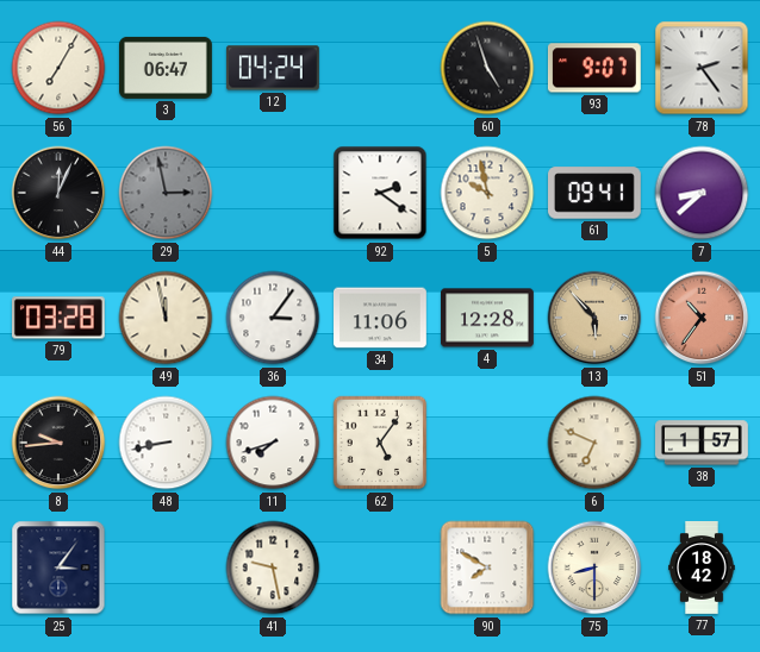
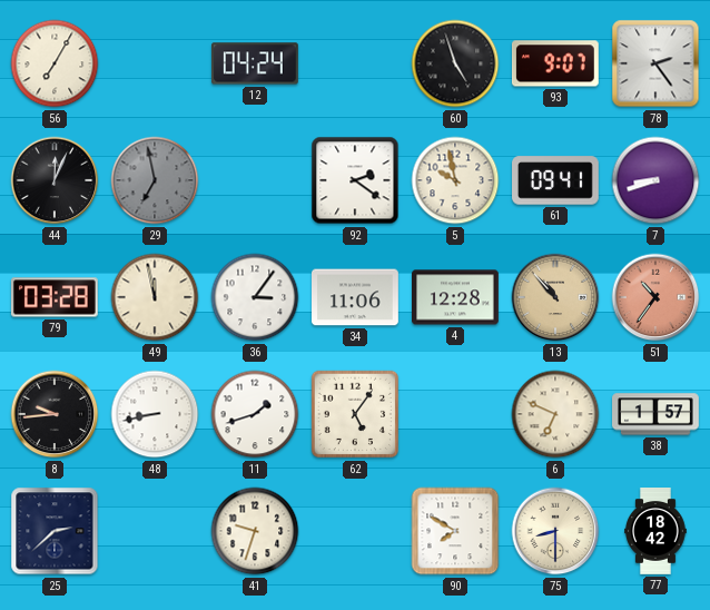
3: 06:47 -> none
29: 2:58 -> 6:58
7: 8:38 -> 8:42
13: 5:53 -> 10:53
11: 7:42 -> 1:42
25: 3:06 -> 2:38
41: 9:28 -> 9:33
